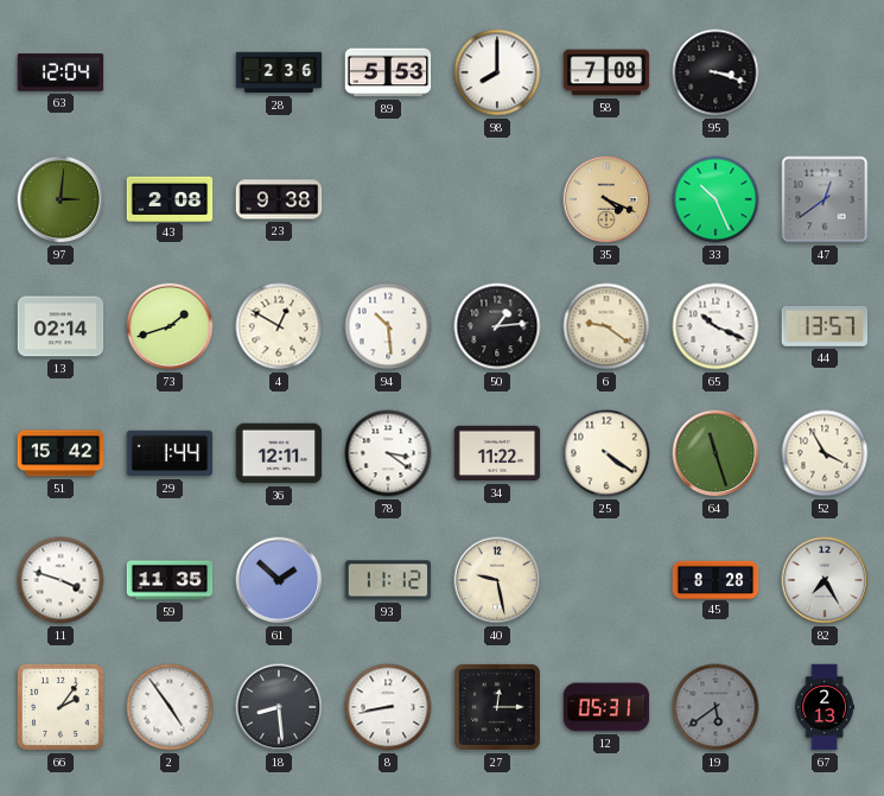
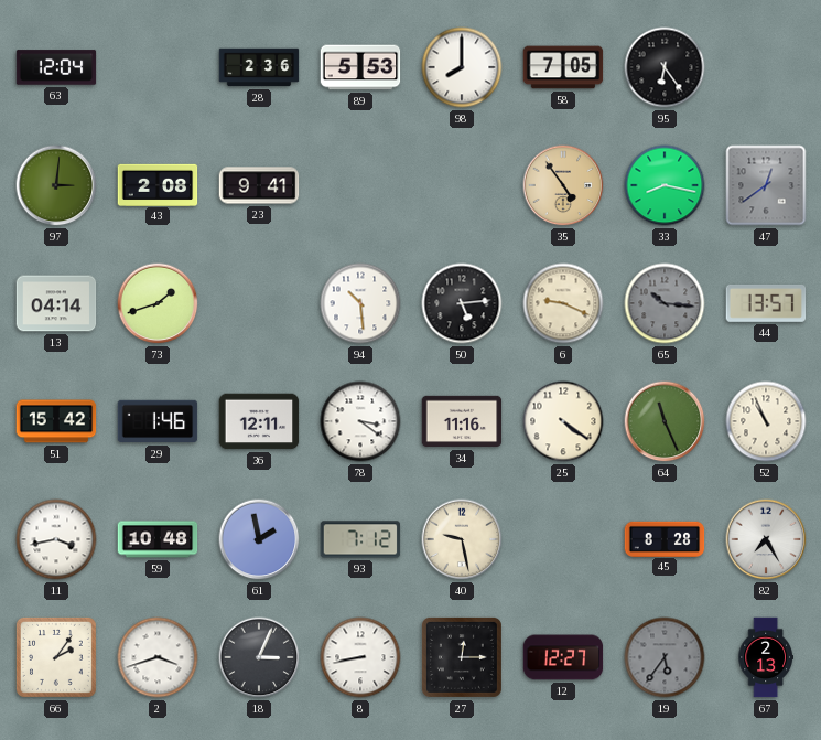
58: 7:08 -> 7:05
95: 3:18 -> 6:24
23: 9:38 -> 9:41
35: 4:19 -> 4:54
33: 10:26 -> 8:17
13: 02:14 -> 04:14
4: 12:50 -> none
50: 1:14 -> 5:14
6: 9:21 -> 9:19
65: 10:19 -> 10:16
65 dial: white -> grey
29: 1:44 -> 1:46
34: 11:22 -> 11:16
64: 11:27 -> 11:26
52: 3:55 -> 10:56
11: 3:48 -> 3:43
59: 11:35 -> 10:48
61: 1:52 -> 1:58
93: 11:12 -> 7:12
2: 4:54 -> 3:42
18: 8:29 -> 3:04
12: 05:31 -> 12:27
19: 5:39 -> 5:36
